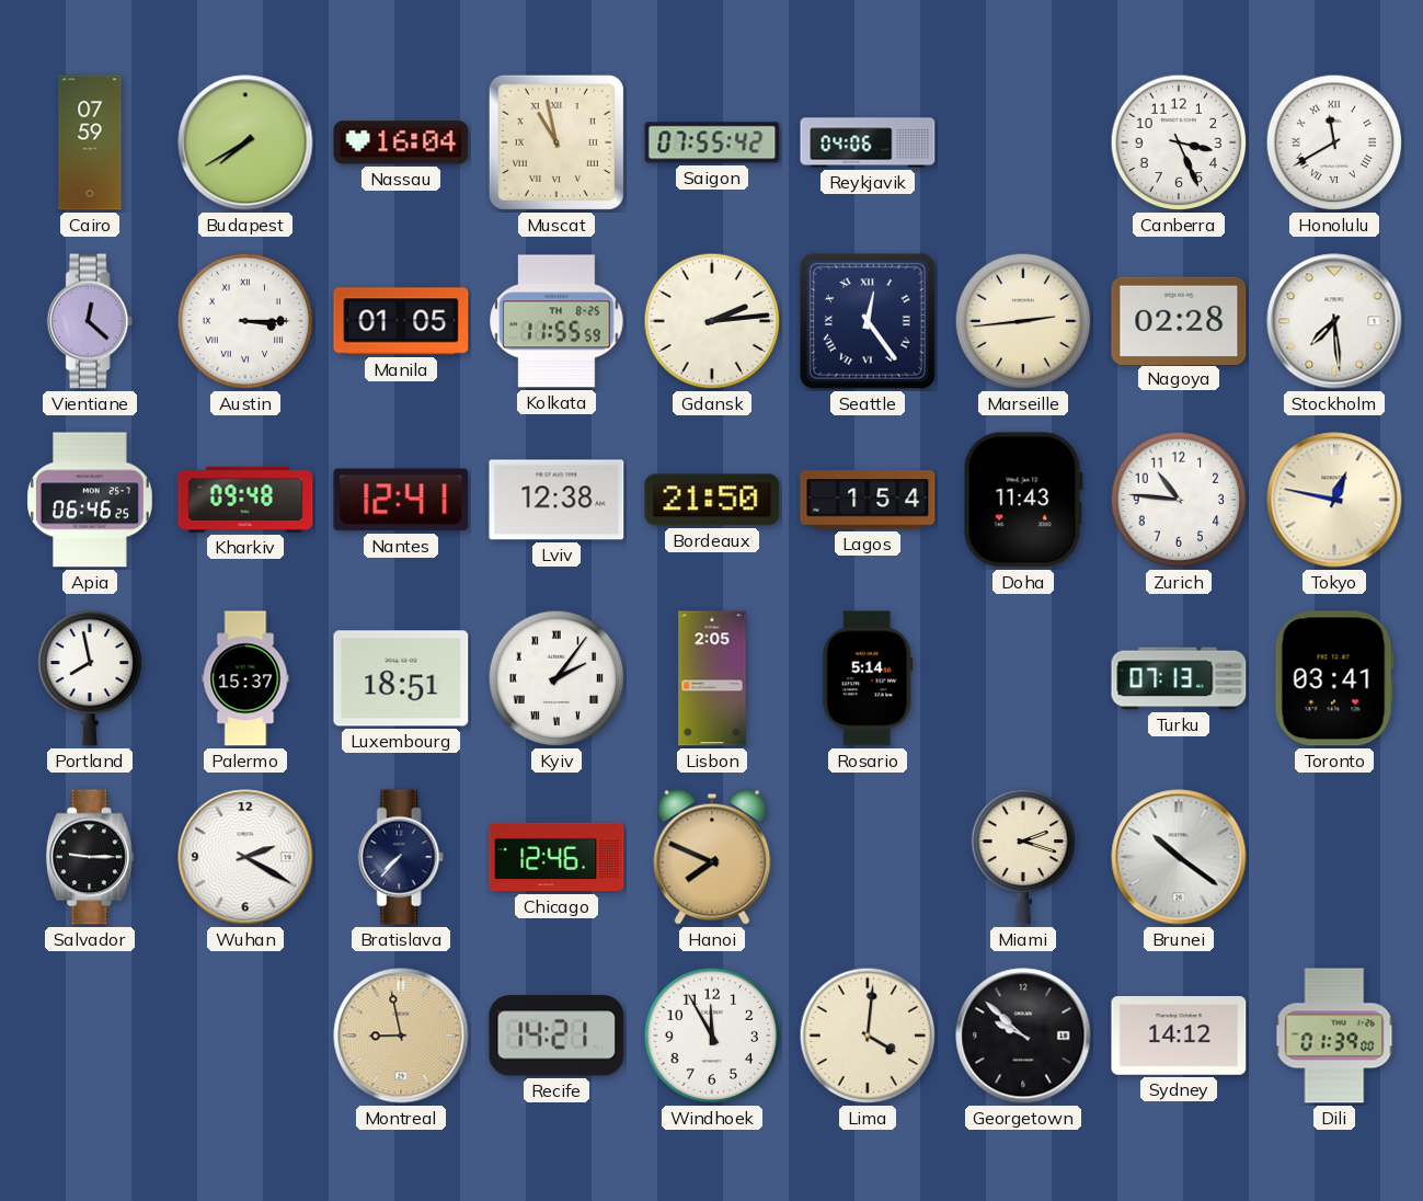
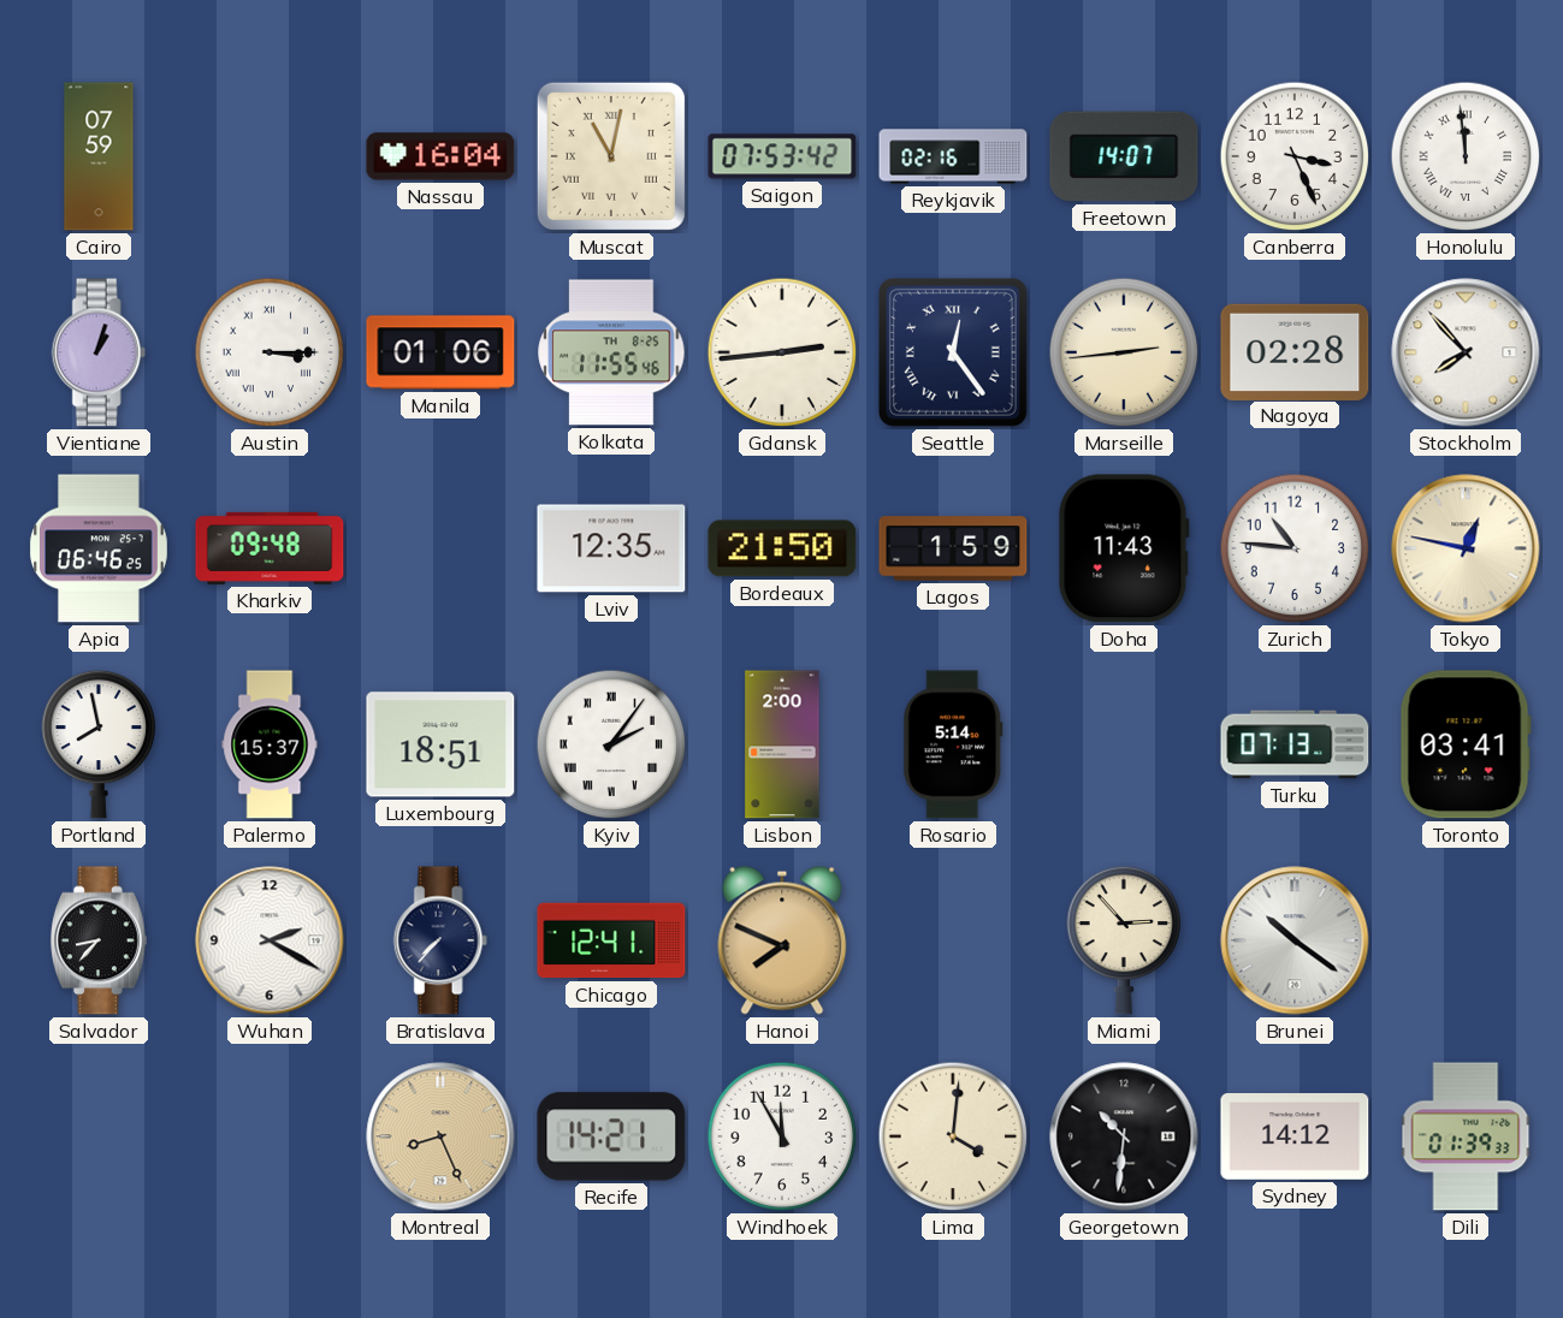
Budapest: 7:40 -> none
Muscat: 10:58 -> 11:02
Saigon: 07:55 -> 07:53
Reykjavik: 04:06 -> 02:16
Freetown: none -> 14:07
Honolulu: 11:40 -> 11:59
Vientiane: 12:22 -> 1:03
Manila: 01:05 -> 01:06
Kolkata: 11:55:59 -> 11:55:46
Gdansk: 2:14 -> 2:44
Stockholm: 7:29 -> 7:53
Nantes: 12:41 -> none
Lviv: 12:38 -> 12:35
Lagos: 1:54 -> 1:59
Lisbon: 2:05 -> 2:00
Salvador: 9:15 -> 8:37
Chicago: 12:46 -> 12:41
Miami: 2:18 -> 2:53
Montreal: 8:58 -> 8:26
Georgetown: 9:52 -> 10:31
Dili: 01:39:00 -> 01:39:33
